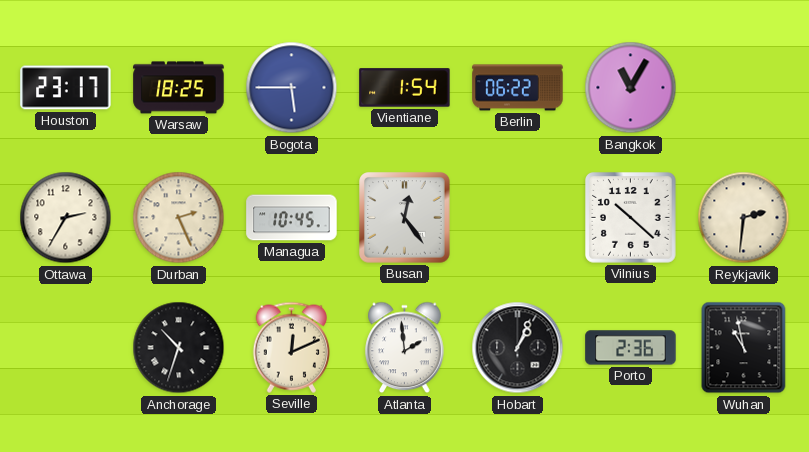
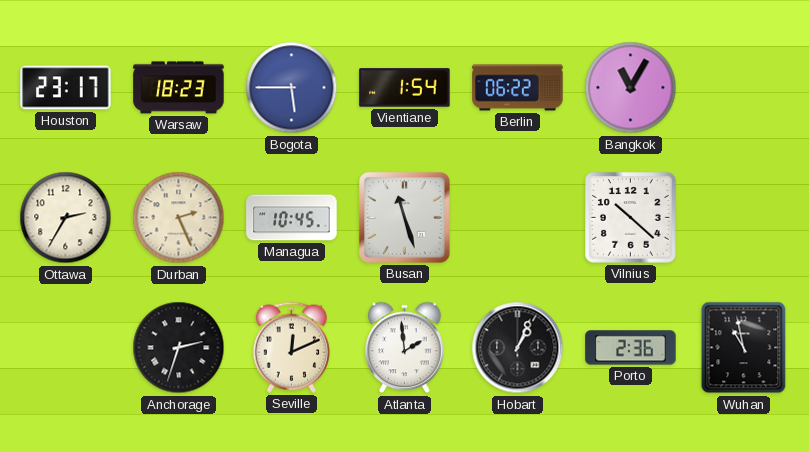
Warsaw: 18:25 -> 18:23
Busan: 12:24 -> 11:27
Reykjavik: 2:31 -> none
Anchorage: 10:33 -> 2:33
